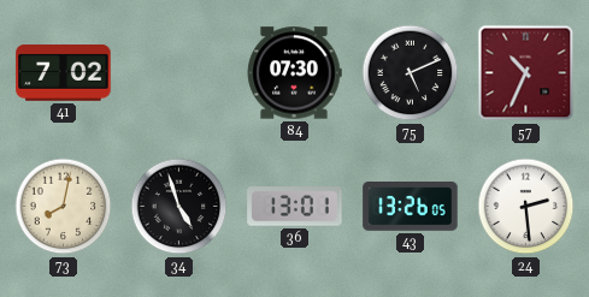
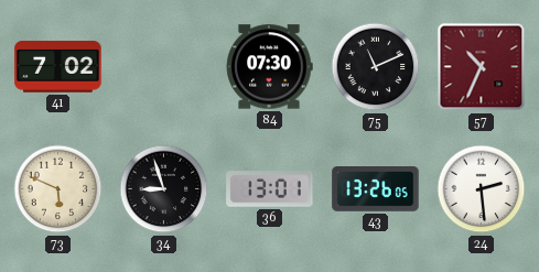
75: 5:11 -> 11:11
73: 8:02 -> 5:49
34: 4:57 -> 8:57
